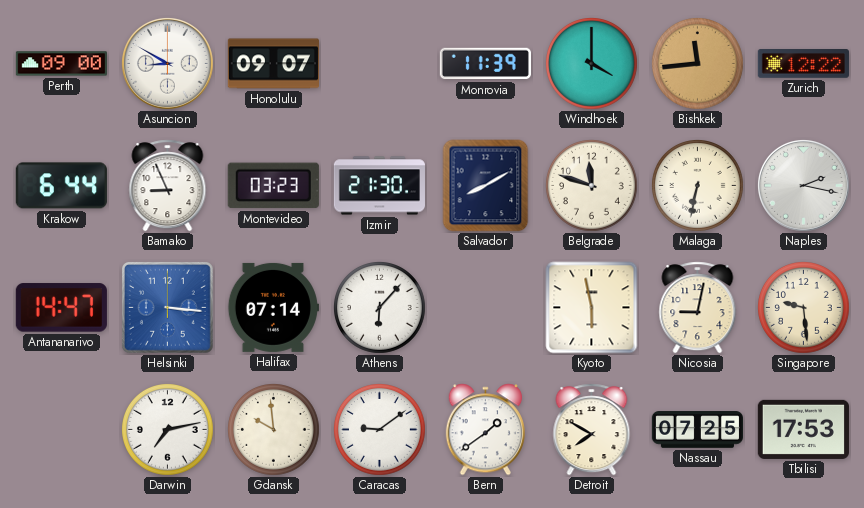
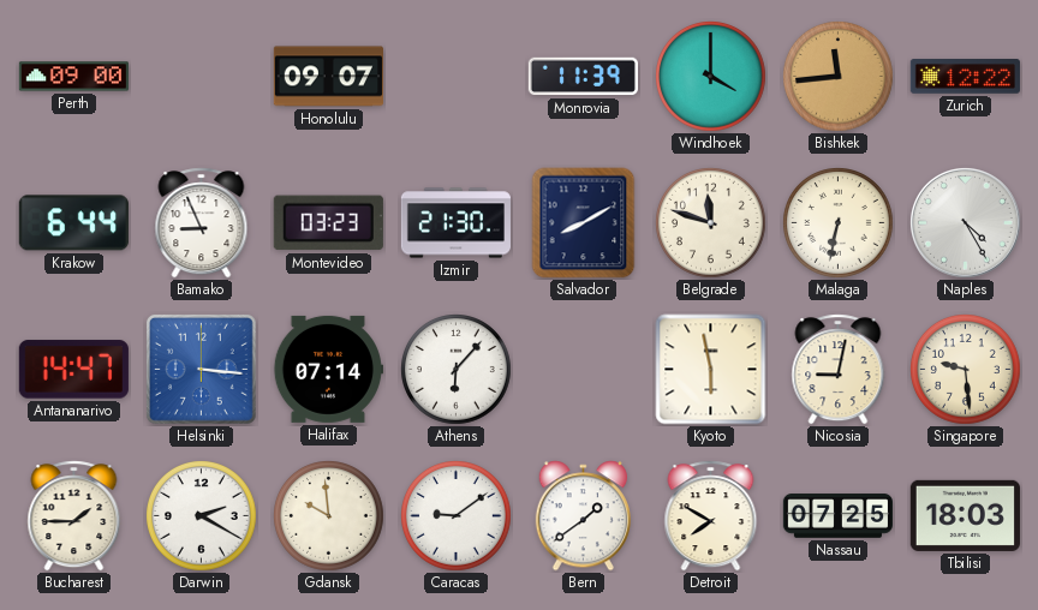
Asuncion: 8:50 -> none
Naples: 2:17 -> 4:25
Bucharest: none -> 1:45
Darwin: 7:13 -> 2:20
Tbilisi: 17:53 -> 18:03
